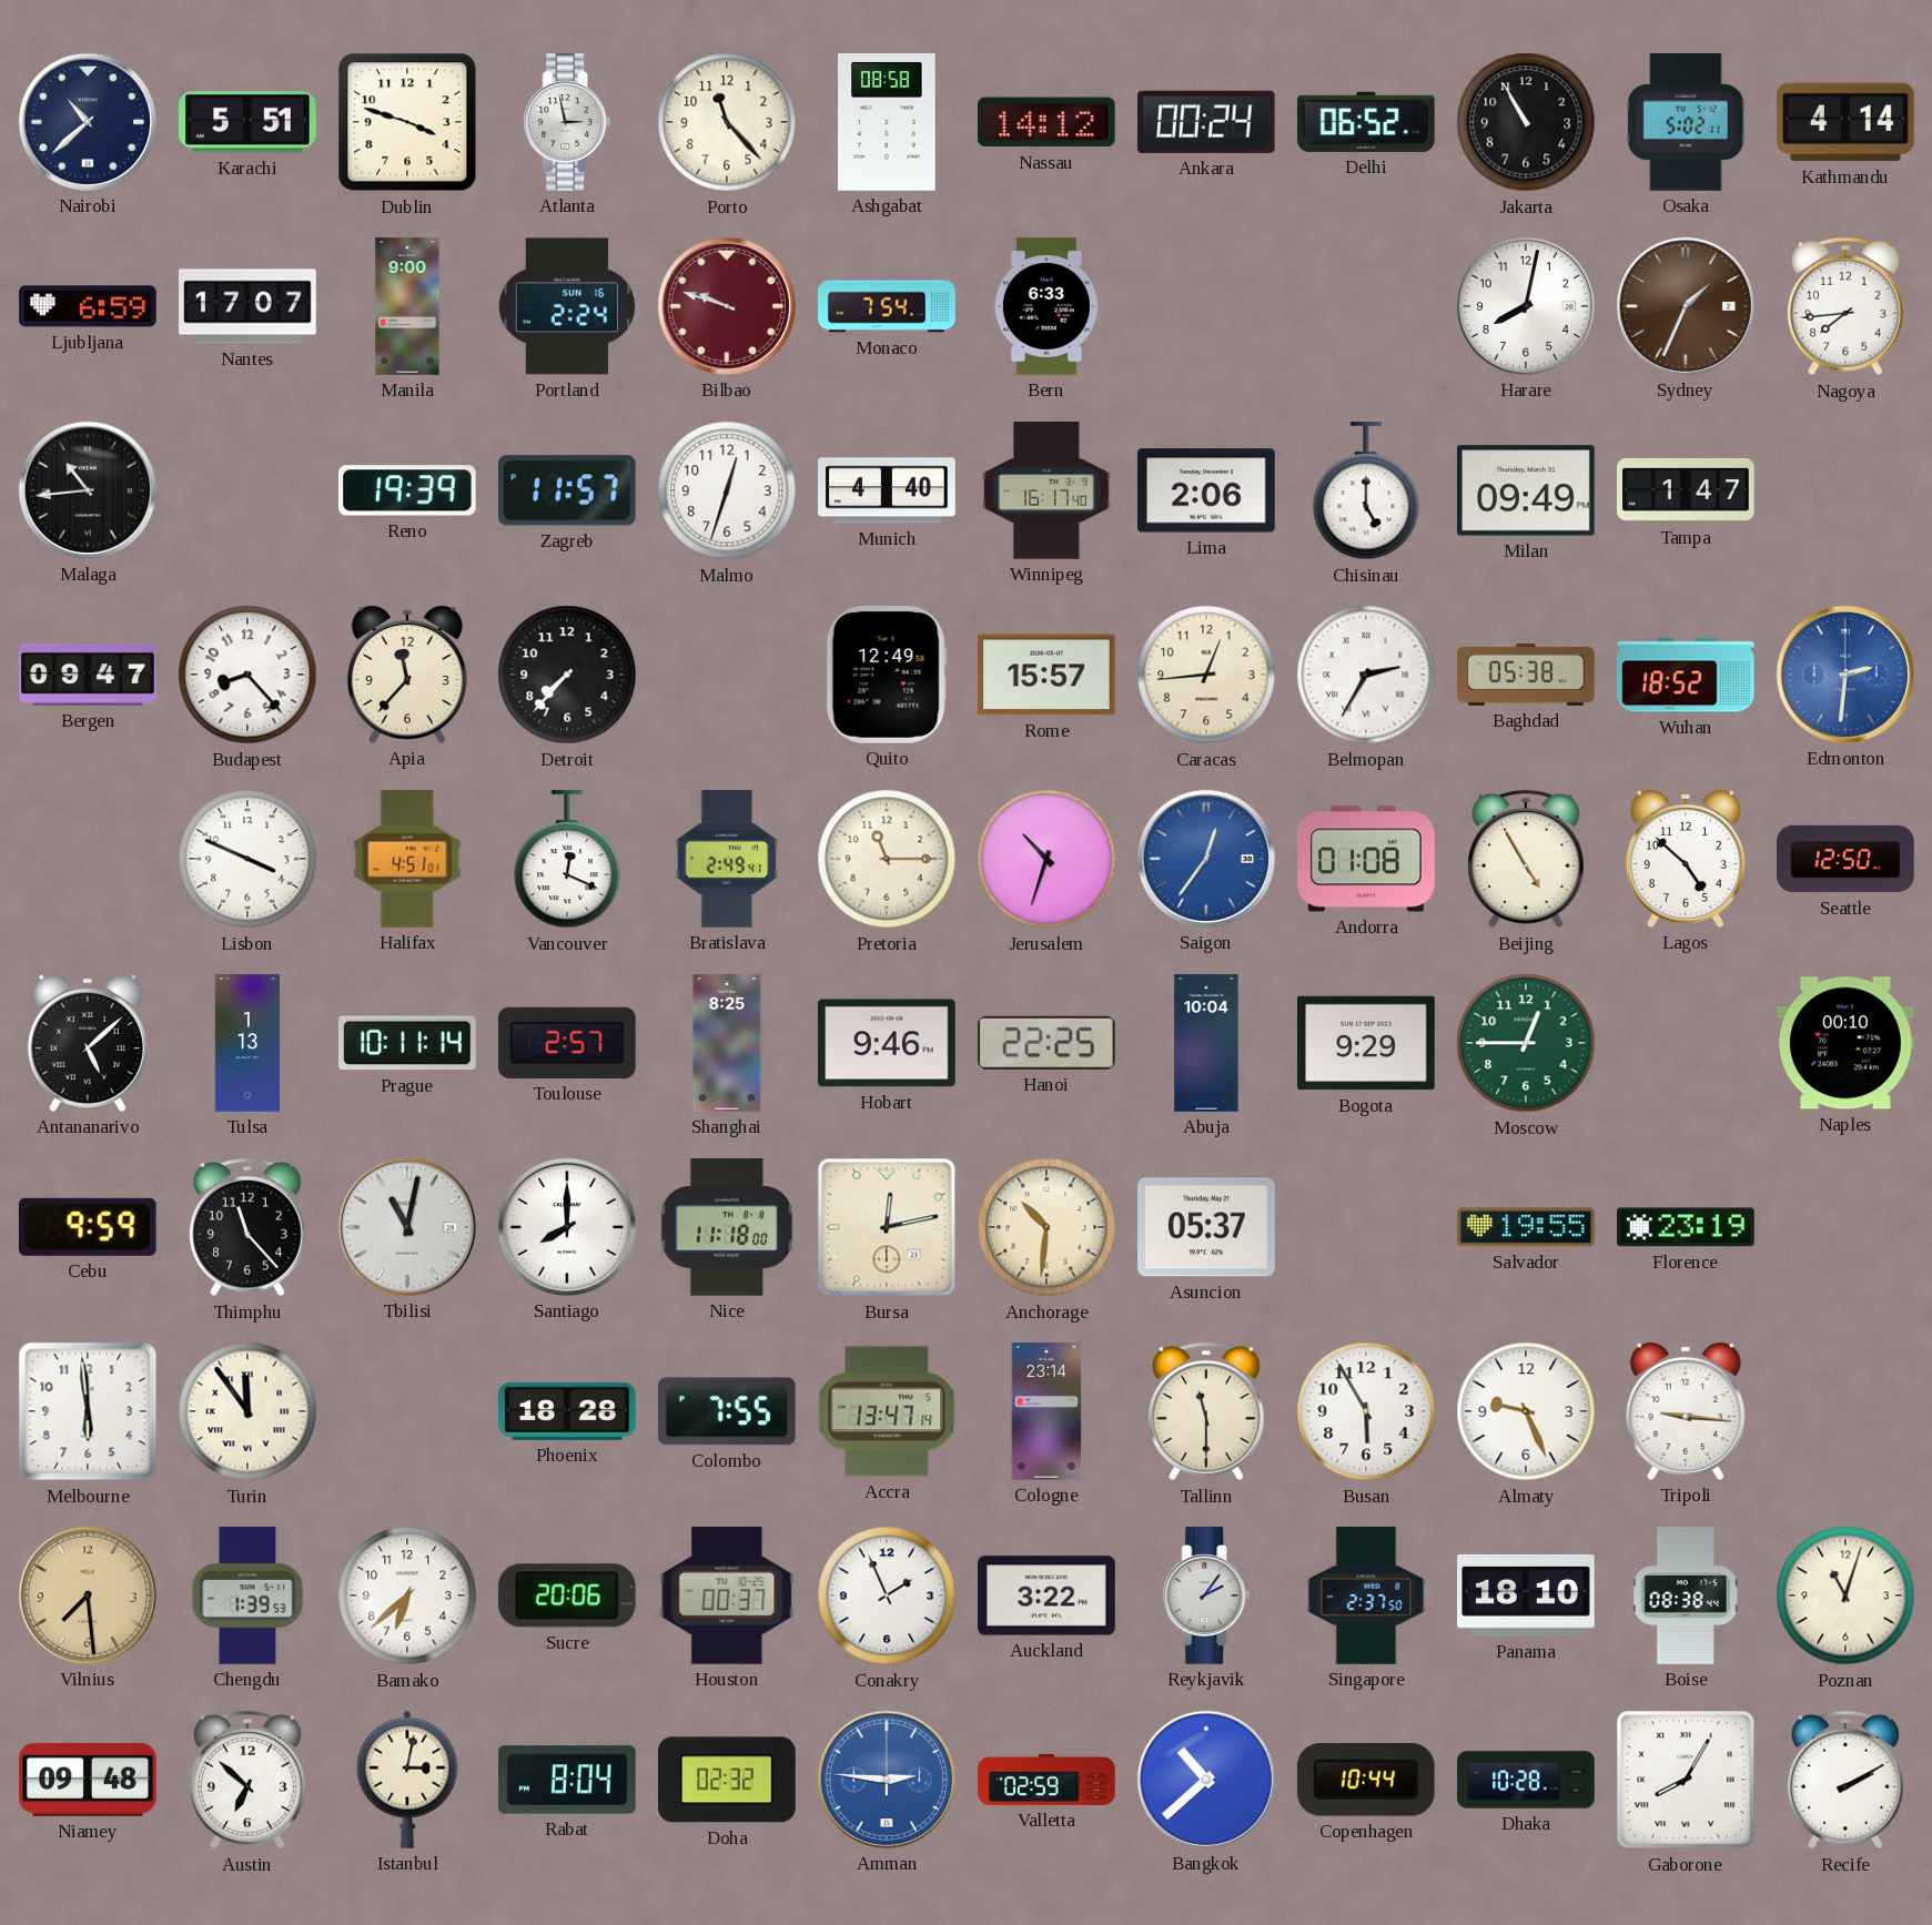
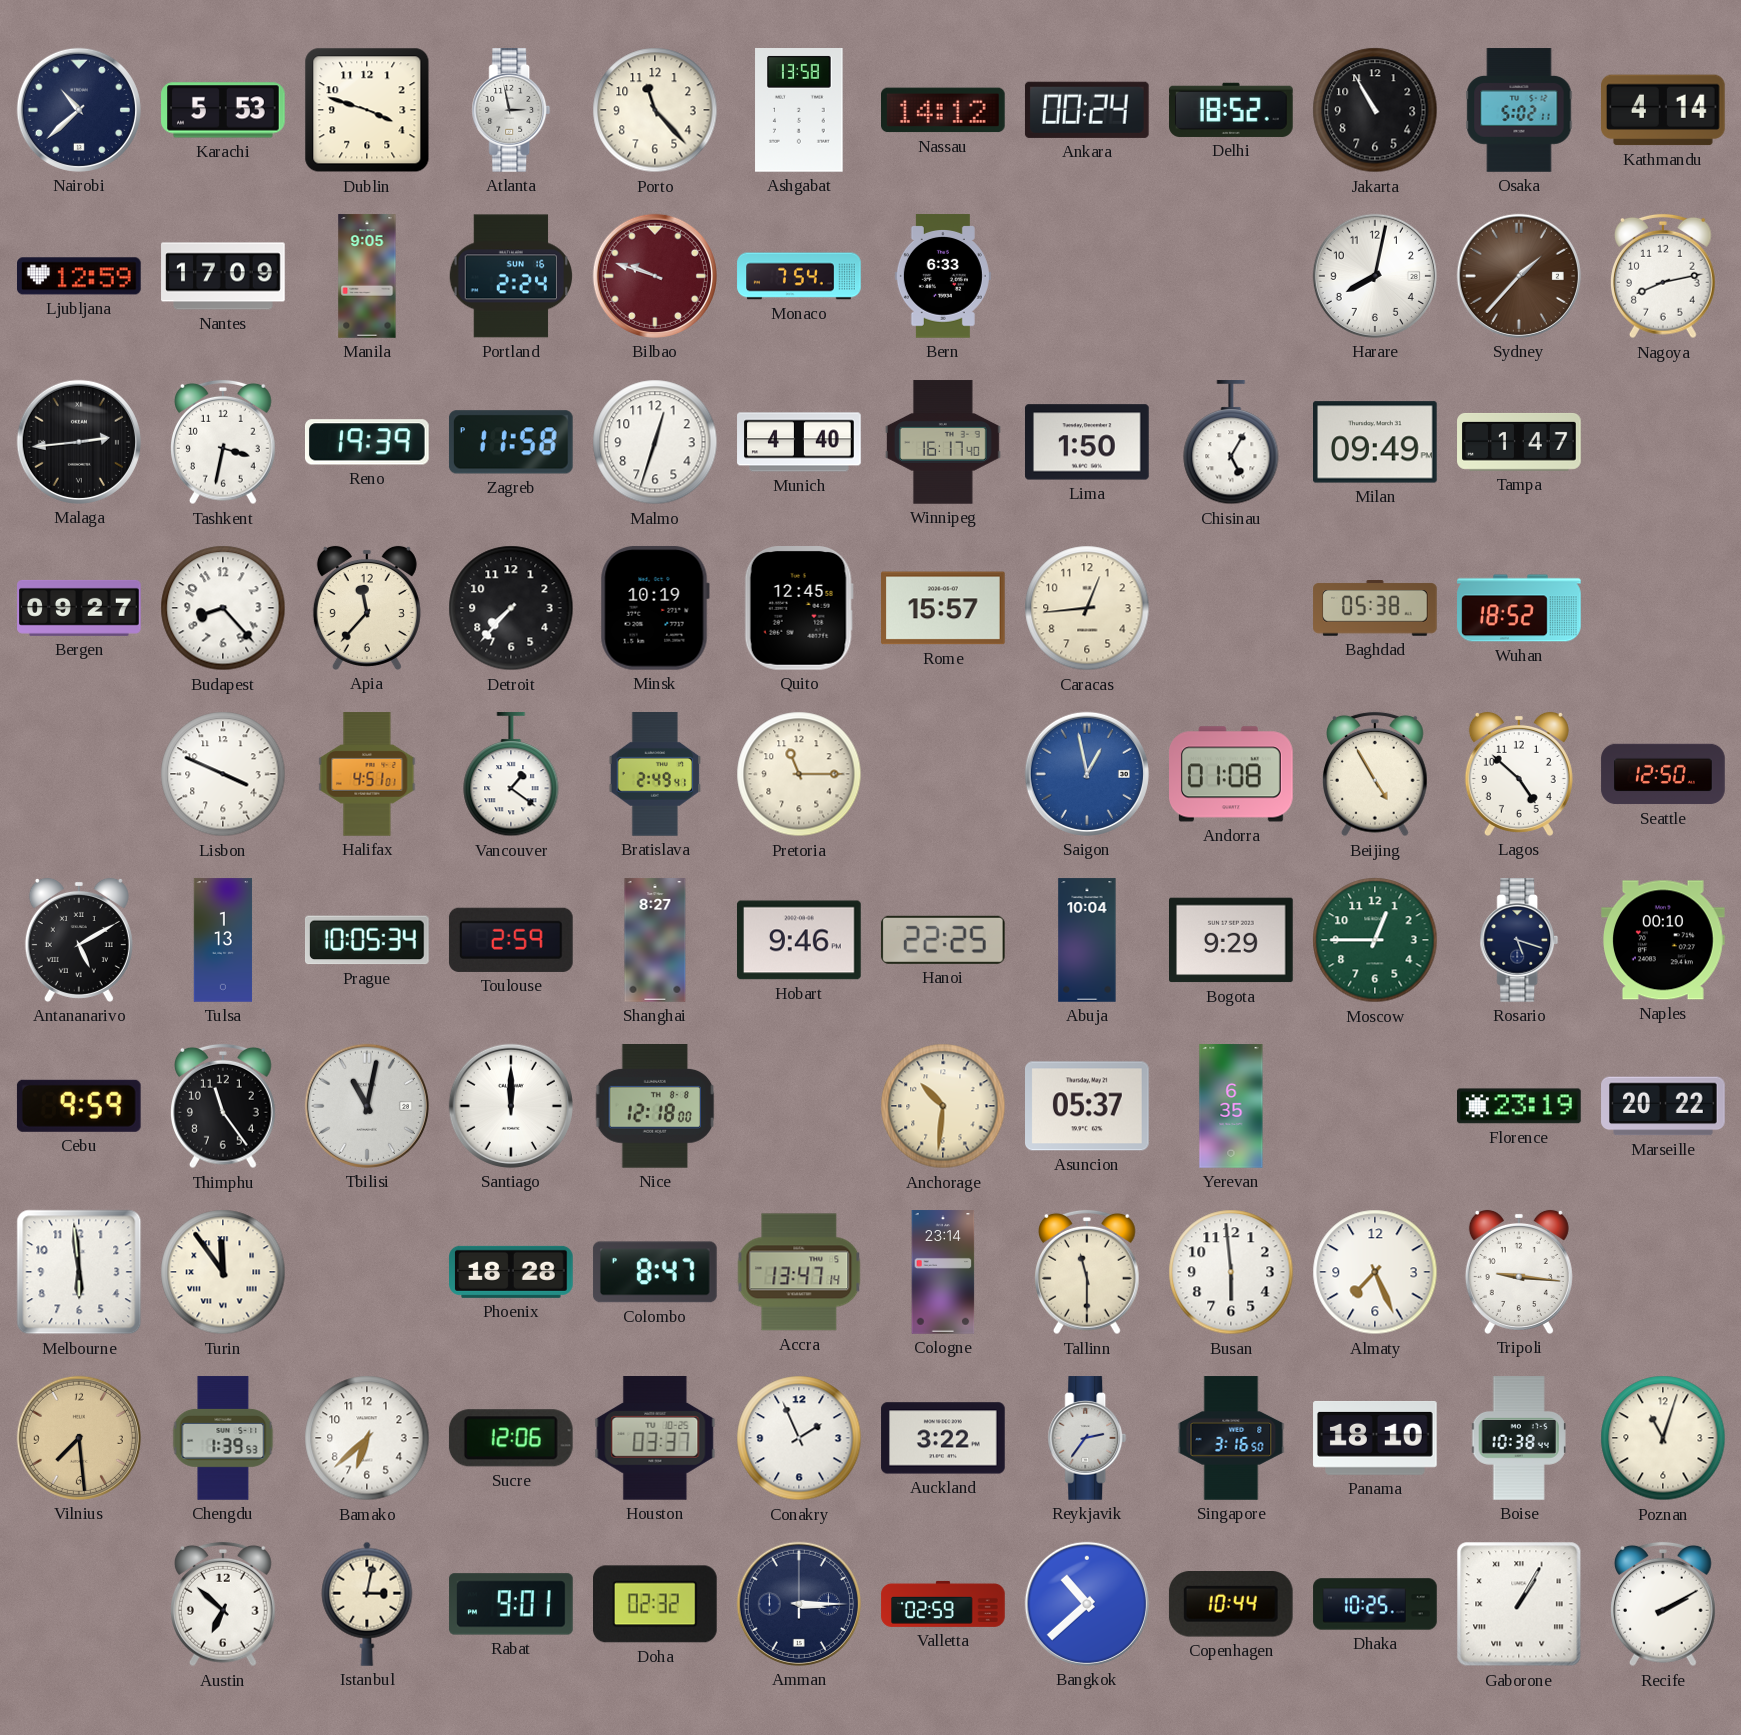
Karachi: 5:51 -> 5:53
Ashgabat: 08:58 -> 13:58
Delhi: 06:52 -> 18:52
Ljubljana: 6:59 -> 12:59
Nantes: 17:07 -> 17:09
Manila: 9:00 -> 9:05
Sydney: 1:34 -> 1:37
Nagoya: 7:44 -> 8:13
Malaga: 10:44 -> 2:44
Tashkent: none -> 3:32
Zagreb: 11:57 -> 11:58
Lima: 2:06 -> 1:50
Chisinau: 5:00 -> 5:05
Bergen: 09:47 -> 09:27
Minsk: none -> 10:19
Quito: 12:49 -> 12:45
Belmopan: 2:35 -> none
Edmonton: 2:31 -> none
Vancouver: 12:19 -> 1:21
Jerusalem: 10:33 -> none
Saigon: 12:36 -> 12:58
Antananarivo: 5:08 -> 5:10
Prague: 10:11 -> 10:05
Toulouse: 2:57 -> 2:59
Shanghai: 8:25 -> 8:27
Rosario: none -> 5:18
Thimphu: 11:23 -> 11:24
Santiago: 8:00 -> 12:00
Nice: 11:18 -> 12:18
Bursa: 12:13 -> none
Yerevan: none -> 6:35
Salvador: 19:55 -> none
Marseille: none -> 20:22
Colombo: 7:55 -> 8:47
Busan: 5:55 -> 5:59
Almaty: 9:26 -> 7:26
Sucre: 20:06 -> 12:06
Houston: 00:37 -> 03:37
Reykjavik: 2:06 -> 2:36
Singapore: 2:37 -> 3:16
Boise: 08:38 -> 10:38
Niamey: 09:48 -> none
Rabat: 8:04 -> 9:01
Amman: 2:46 -> 3:15
Amman dial: blue -> navy
Dhaka: 10:28 -> 10:25
Gaborone: 8:05 -> 1:05
